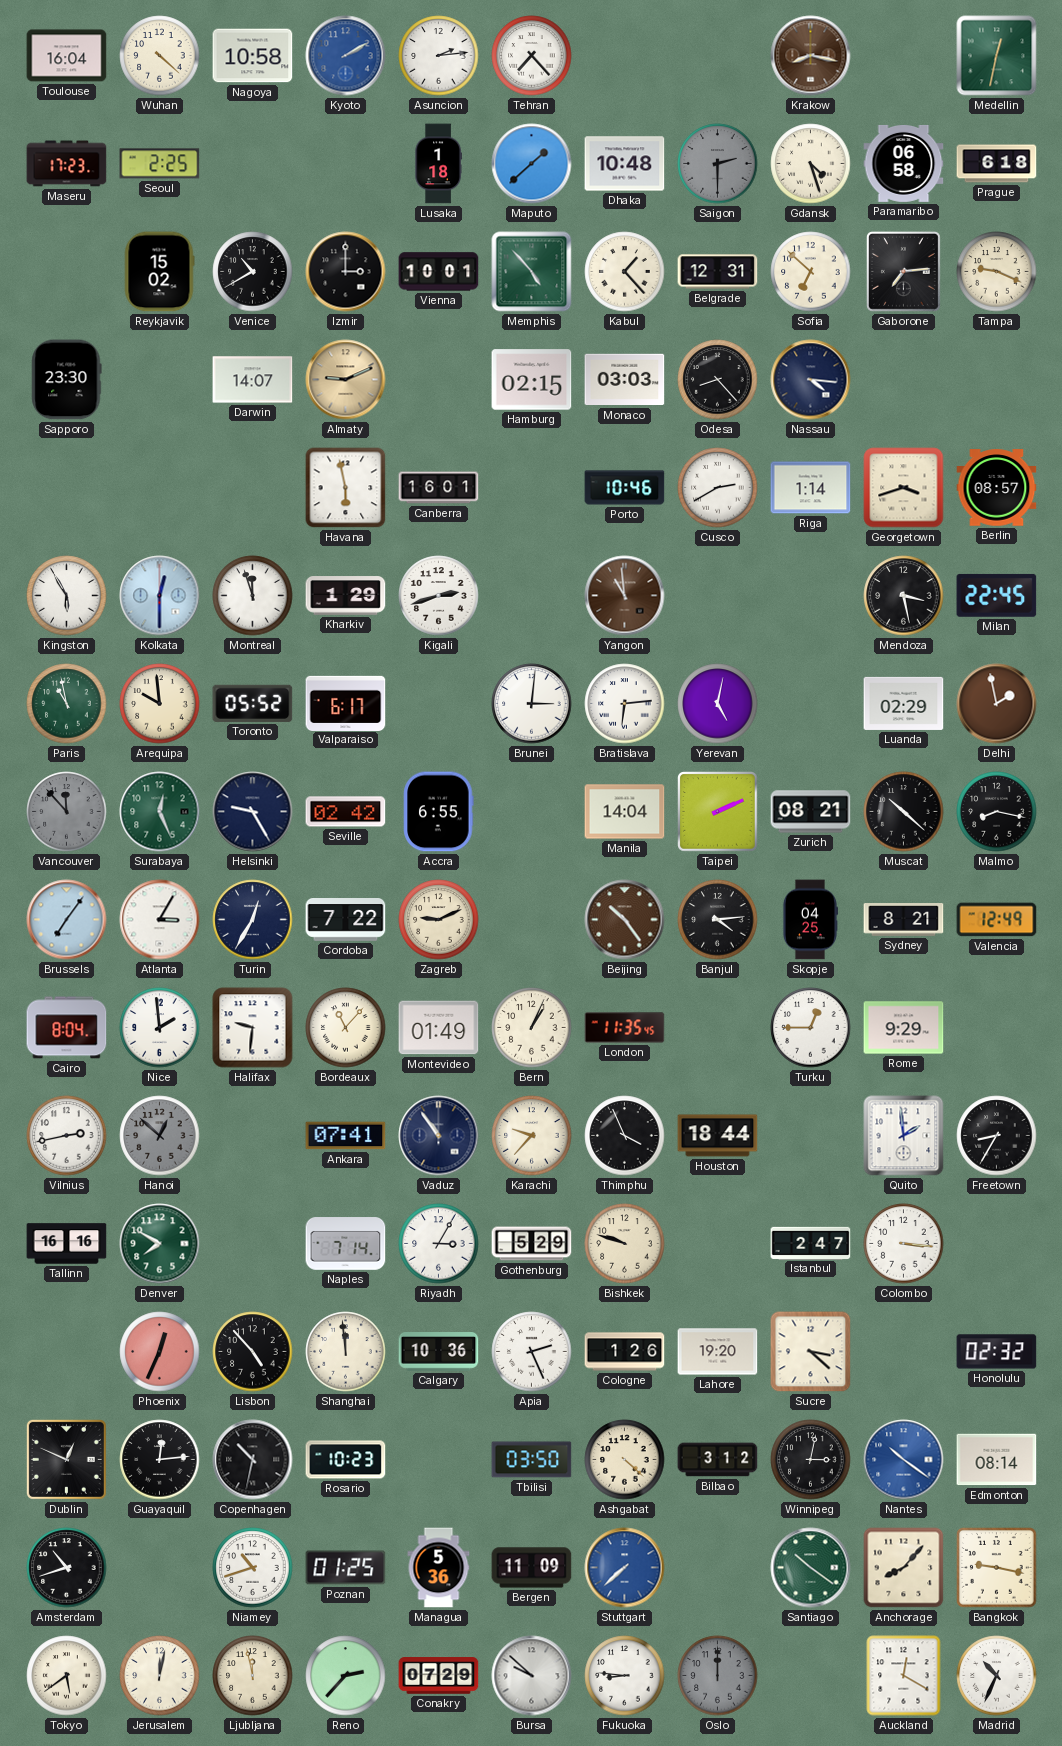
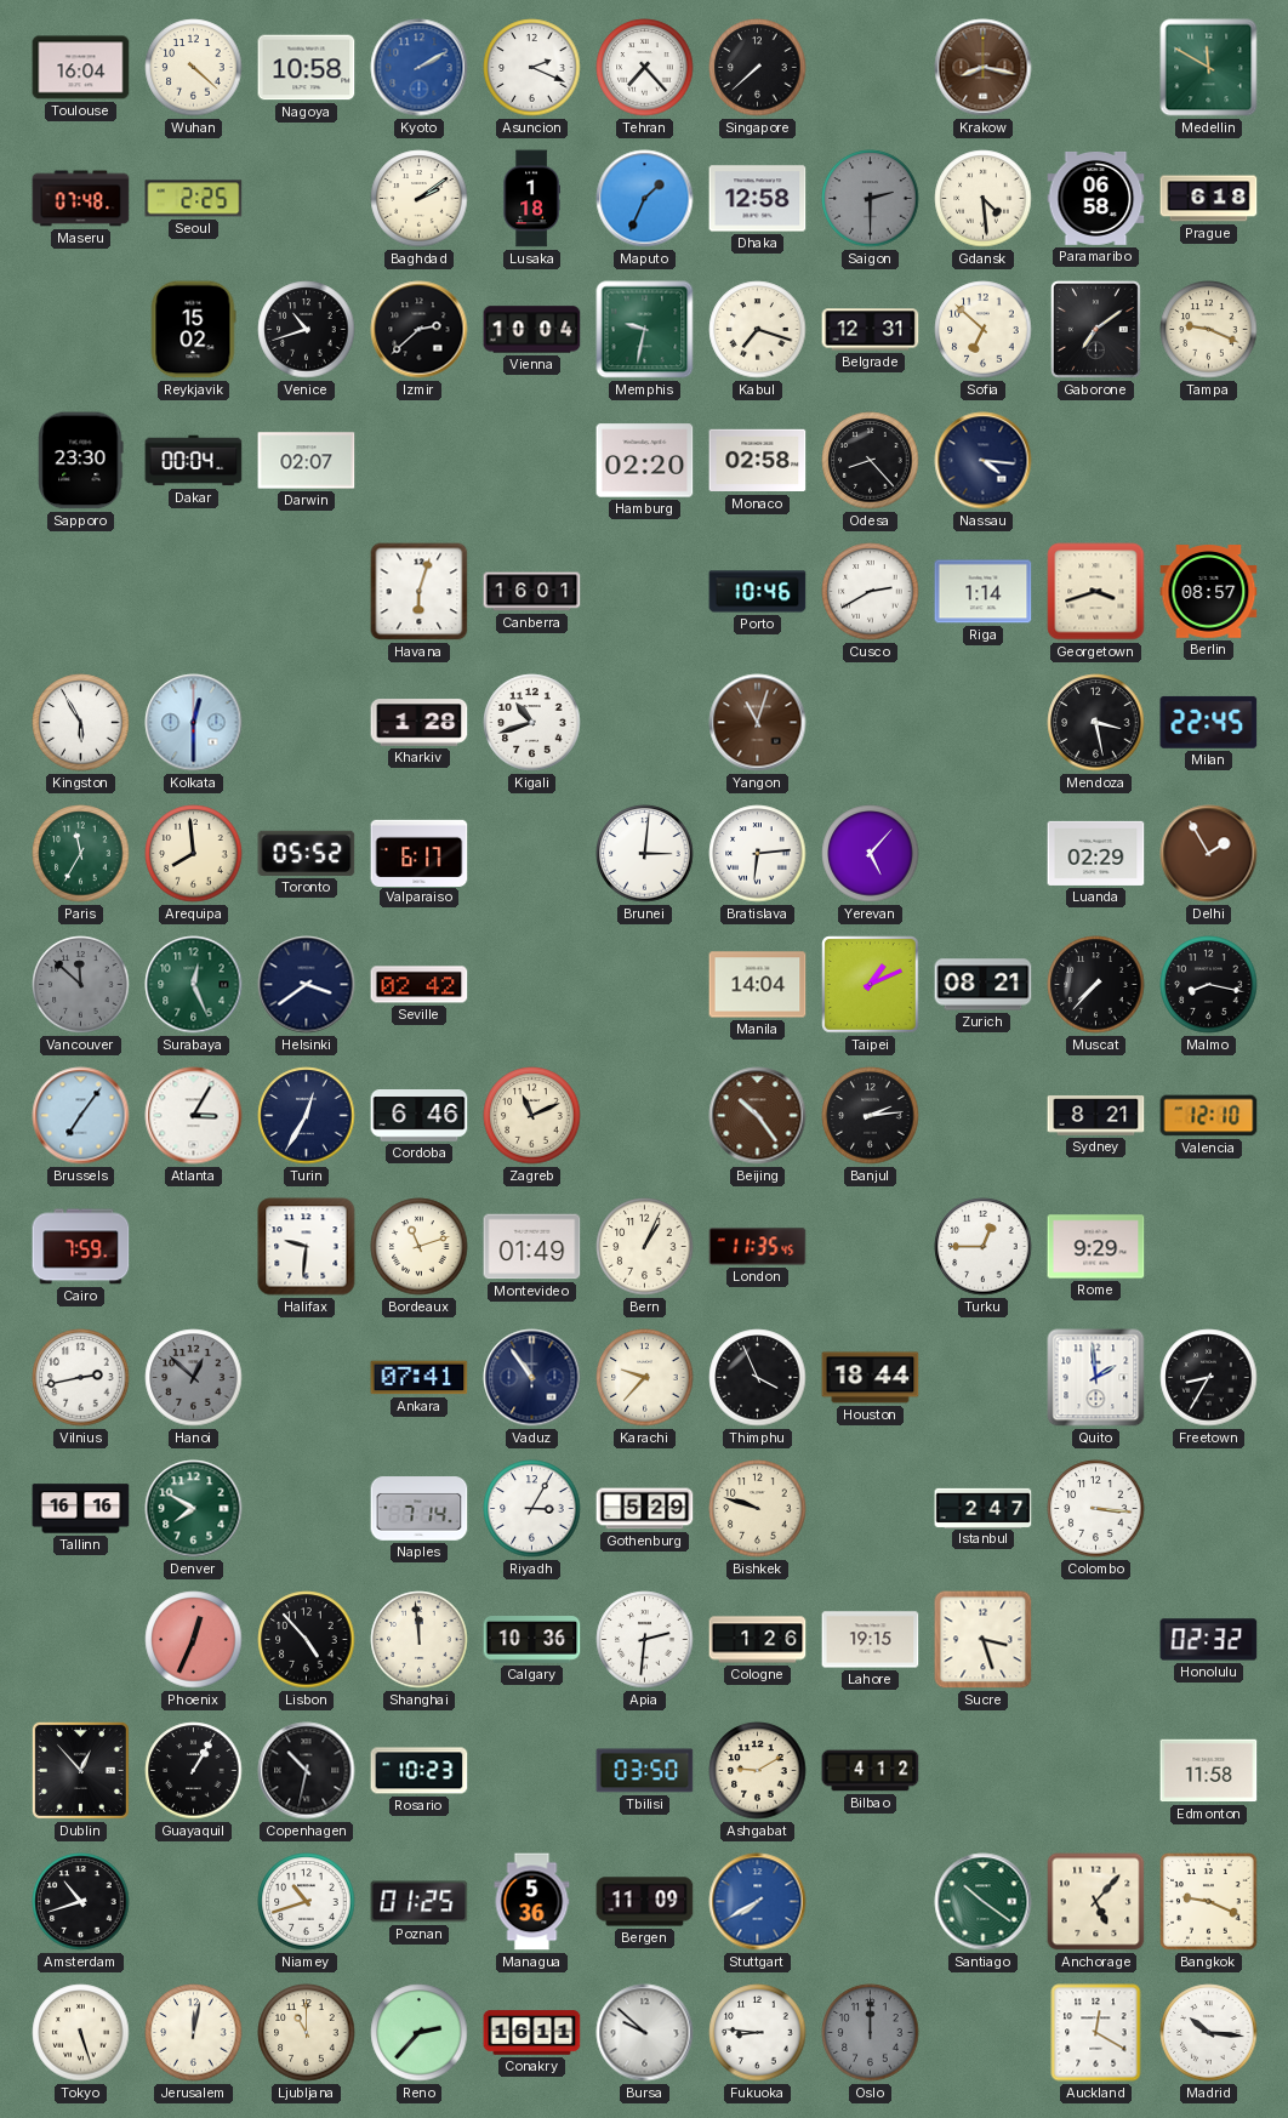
Asuncion: 2:14 -> 2:19
Singapore: none -> 7:38
Medellin: 12:32 -> 11:50
Maseru: 17:23 -> 07:48
Baghdad: none -> 2:09
Maputo: 1:38 -> 1:34
Dhaka: 10:48 -> 12:58
Gdansk: 4:27 -> 4:29
Venice: 10:40 -> 10:42
Izmir: 3:00 -> 2:38
Vienna: 10:01 -> 10:04
Memphis: 4:53 -> 9:32
Kabul: 1:23 -> 7:18
Gaborone: 7:14 -> 7:09
Dakar: none -> 00:04
Darwin: 14:07 -> 02:07
Almaty: 9:11 -> none
Hamburg: 02:15 -> 02:20
Monaco: 03:03 -> 02:58
Havana: 5:58 -> 6:03
Montreal: 11:57 -> none
Kharkiv: 1:29 -> 1:28
Kigali: 2:42 -> 10:42
Yangon: 10:59 -> 11:03
Paris: 10:58 -> 11:35
Arequipa: 9:59 -> 7:59
Yerevan: 5:02 -> 5:07
Delhi: 1:58 -> 1:55
Vancouver: 11:53 -> 11:52
Helsinki: 9:25 -> 3:39
Accra: 6:55 -> none
Taipei: 2:11 -> 1:11
Muscat: 10:22 -> 7:37
Cordoba: 7:22 -> 6:46
Zagreb: 9:11 -> 11:11
Banjul: 4:14 -> 2:14
Skopje: 04:25 -> none
Valencia: 12:49 -> 12:10
Cairo: 8:04 -> 7:59
Nice: 1:59 -> none
Bordeaux: 11:07 -> 11:12
Apia: 2:26 -> 2:31
Lahore: 19:20 -> 19:15
Sucre: 3:22 -> 3:27
Dublin: 12:49 -> 12:53
Guayaquil: 12:14 -> 1:05
Ashgabat: 4:22 -> 9:10
Bilbao: 3:12 -> 4:12
Winnipeg: 3:02 -> none
Nantes: 10:21 -> none
Edmonton: 08:14 -> 11:58
Stuttgart: 7:38 -> 7:40
Anchorage: 8:07 -> 5:07
Bangkok: 9:17 -> 9:19
Tokyo: 5:39 -> 5:27
Ljubljana: 11:58 -> 11:00
Conakry: 07:29 -> 16:11
Madrid: 10:34 -> 10:16
